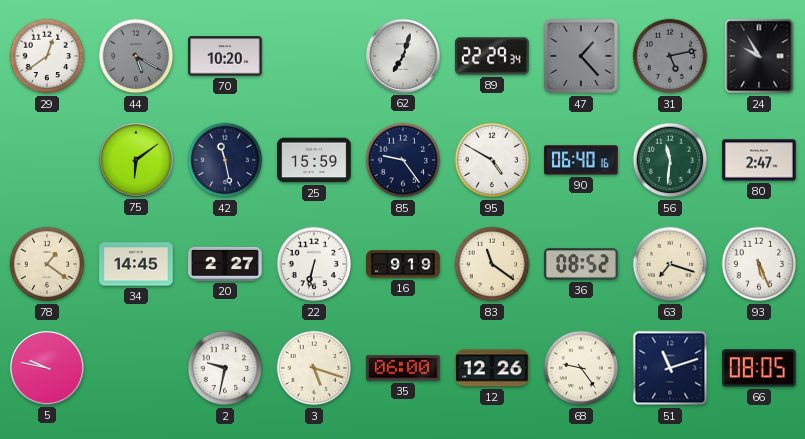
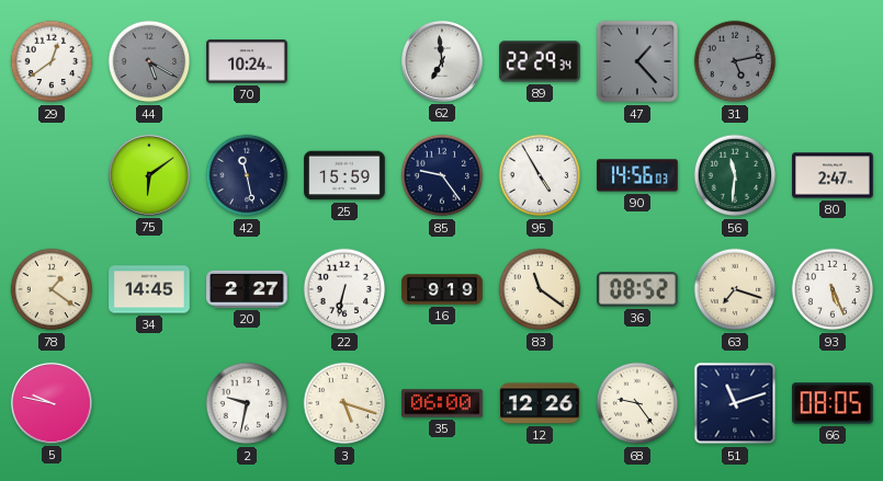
70: 10:20 -> 10:24
62: 7:03 -> 6:59
24: 9:55 -> none
95: 4:50 -> 4:55
90: 06:40 -> 14:56
